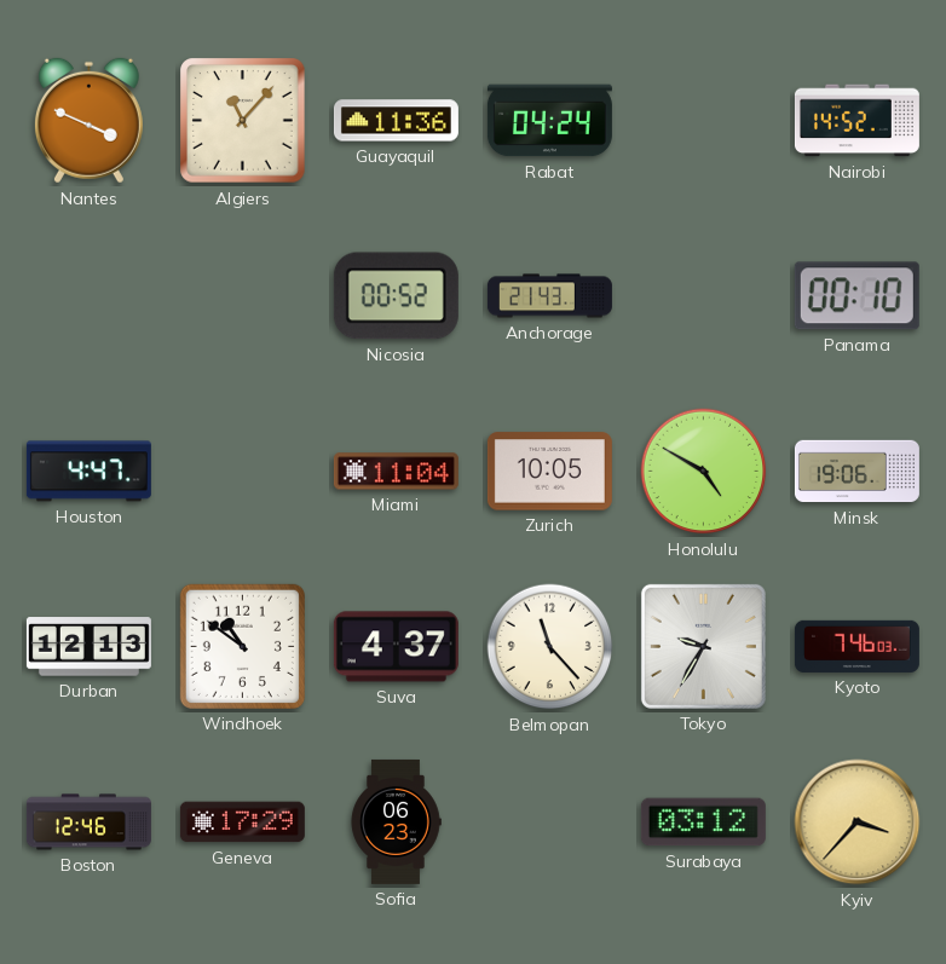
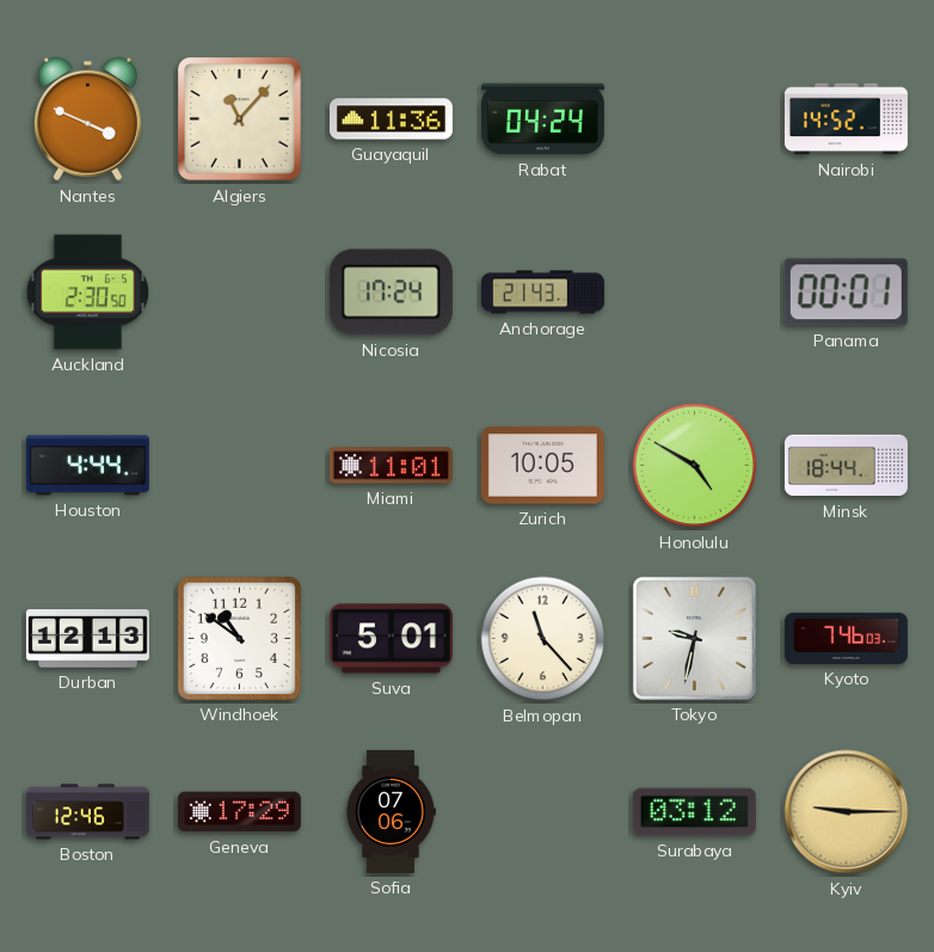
Auckland: none -> 2:30
Nicosia: 00:52 -> 17:24
Panama: 00:10 -> 00:01
Houston: 4:47 -> 4:44
Miami: 11:04 -> 11:01
Minsk: 19:06 -> 18:44
Suva: 4:37 -> 5:01
Tokyo: 9:35 -> 9:32
Sofia: 06:23 -> 07:06
Kyiv: 3:37 -> 9:15
